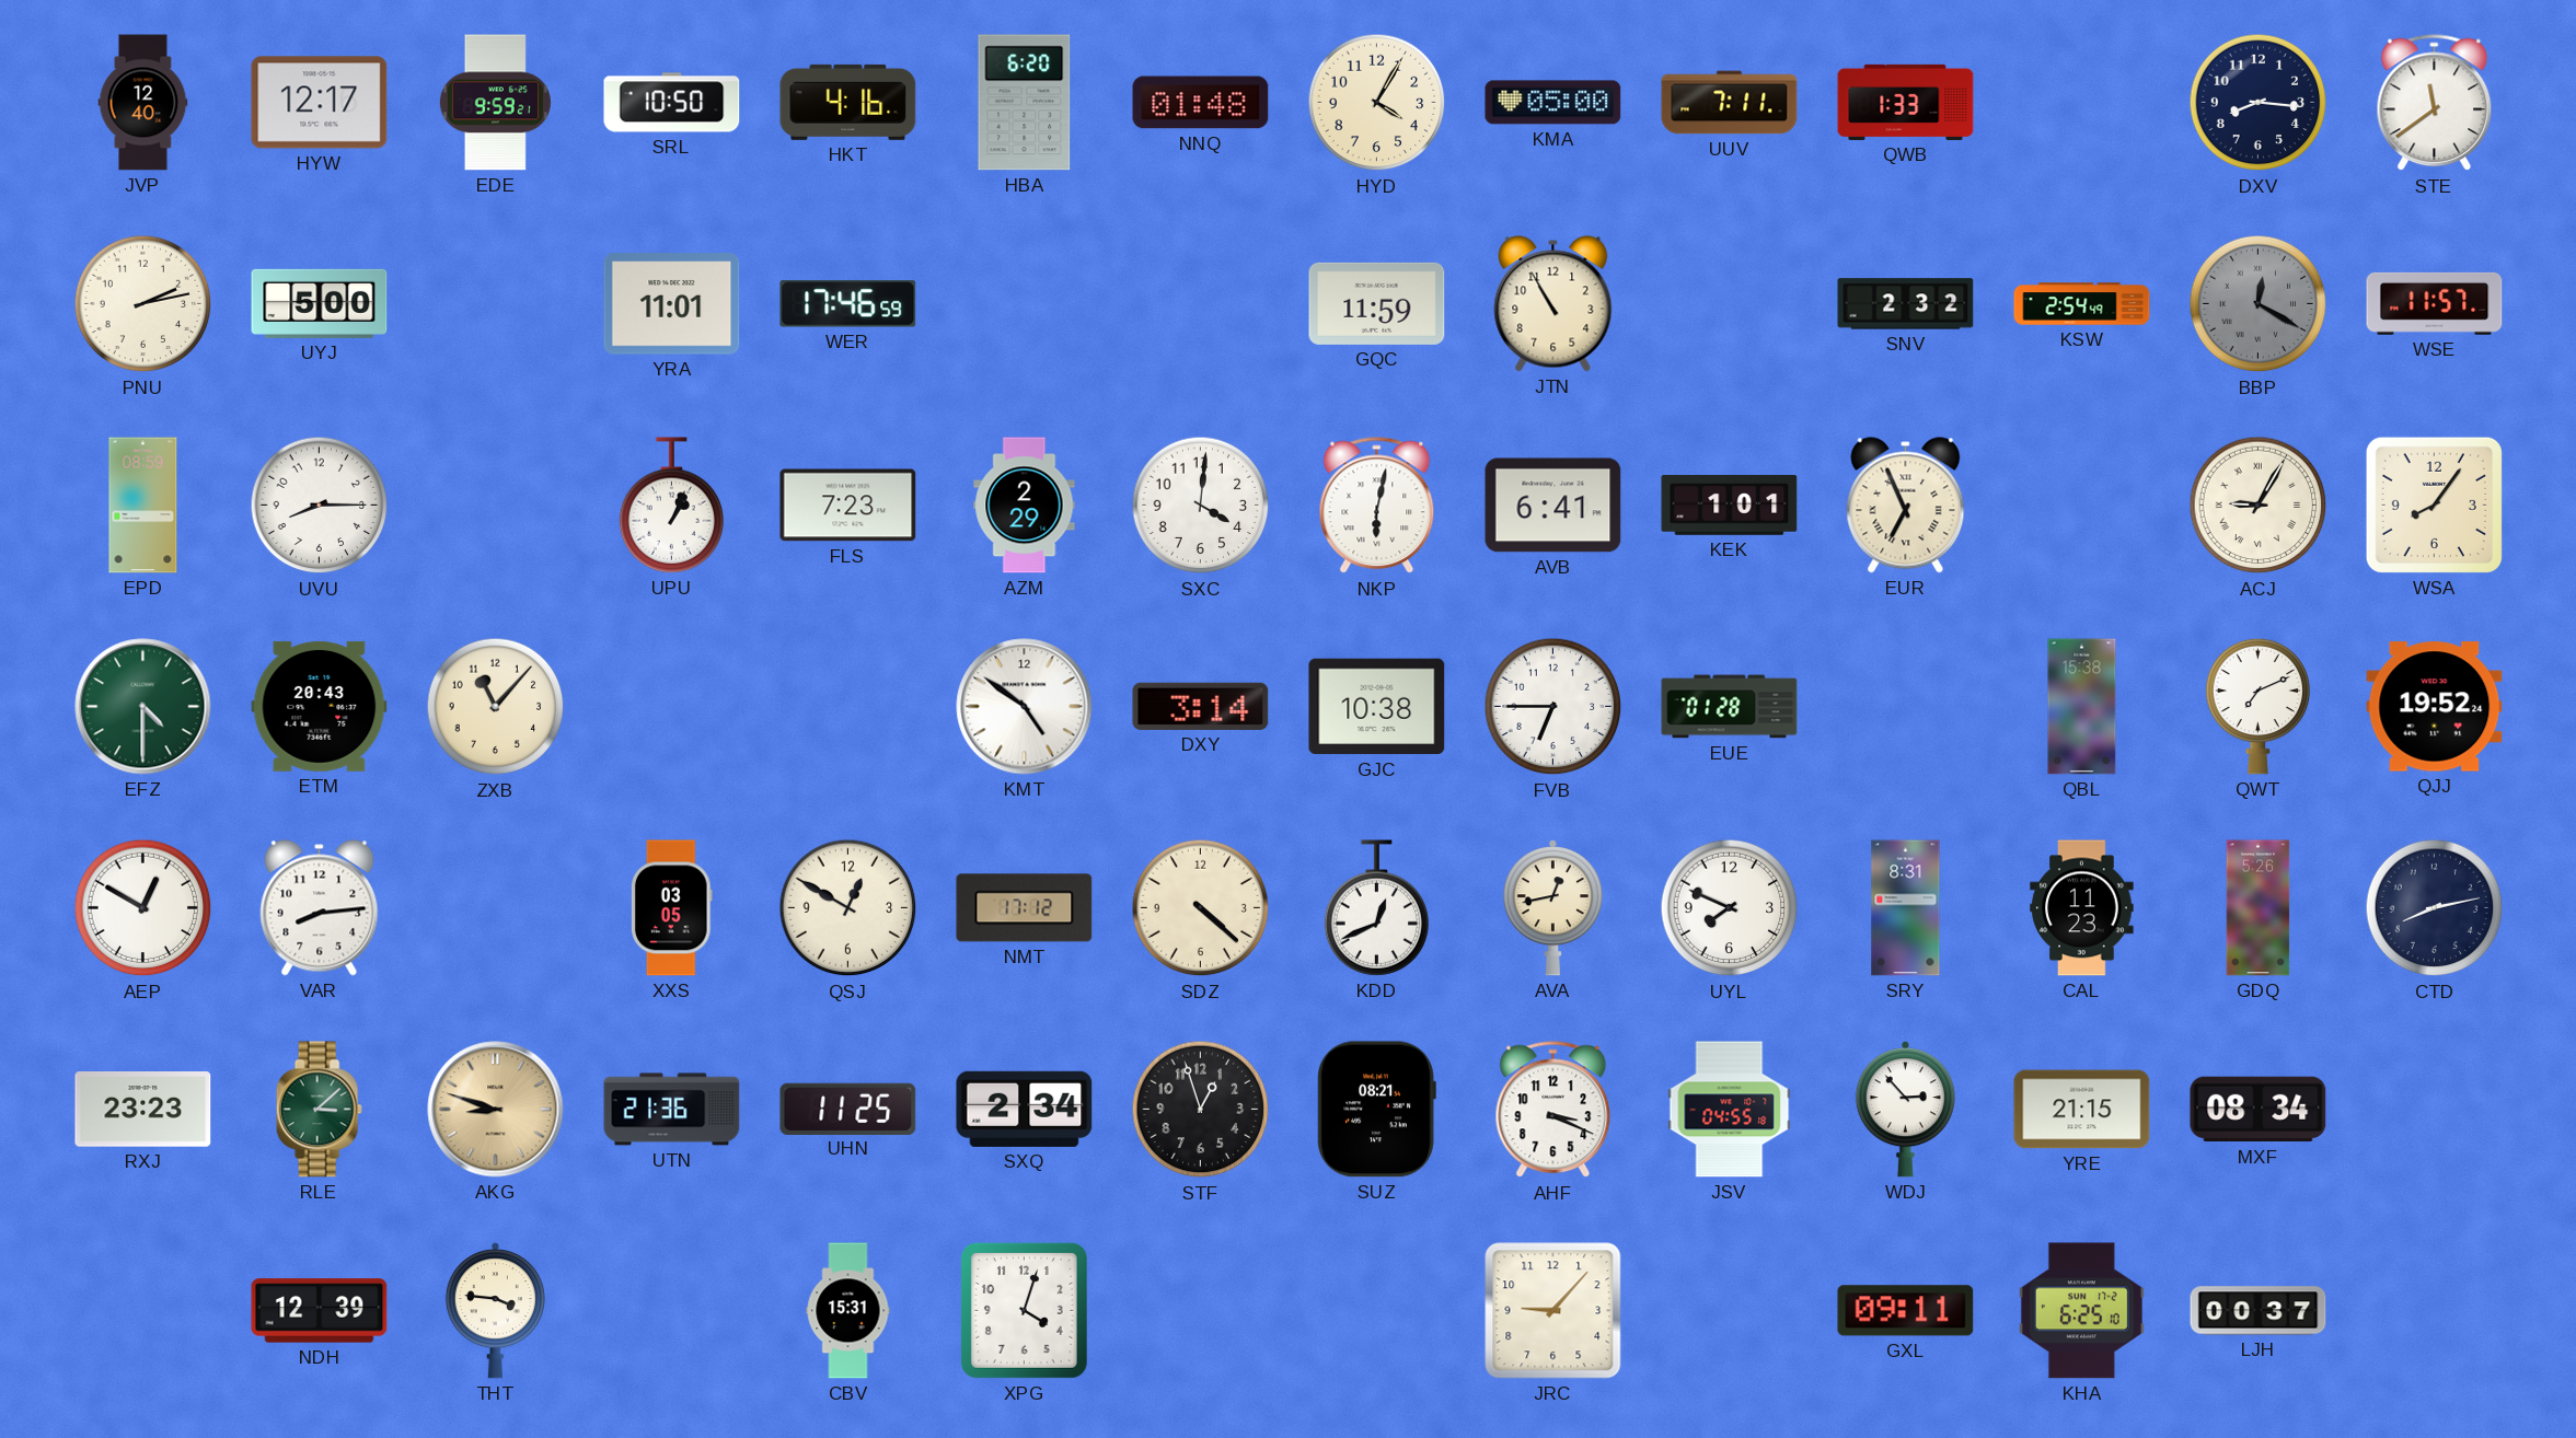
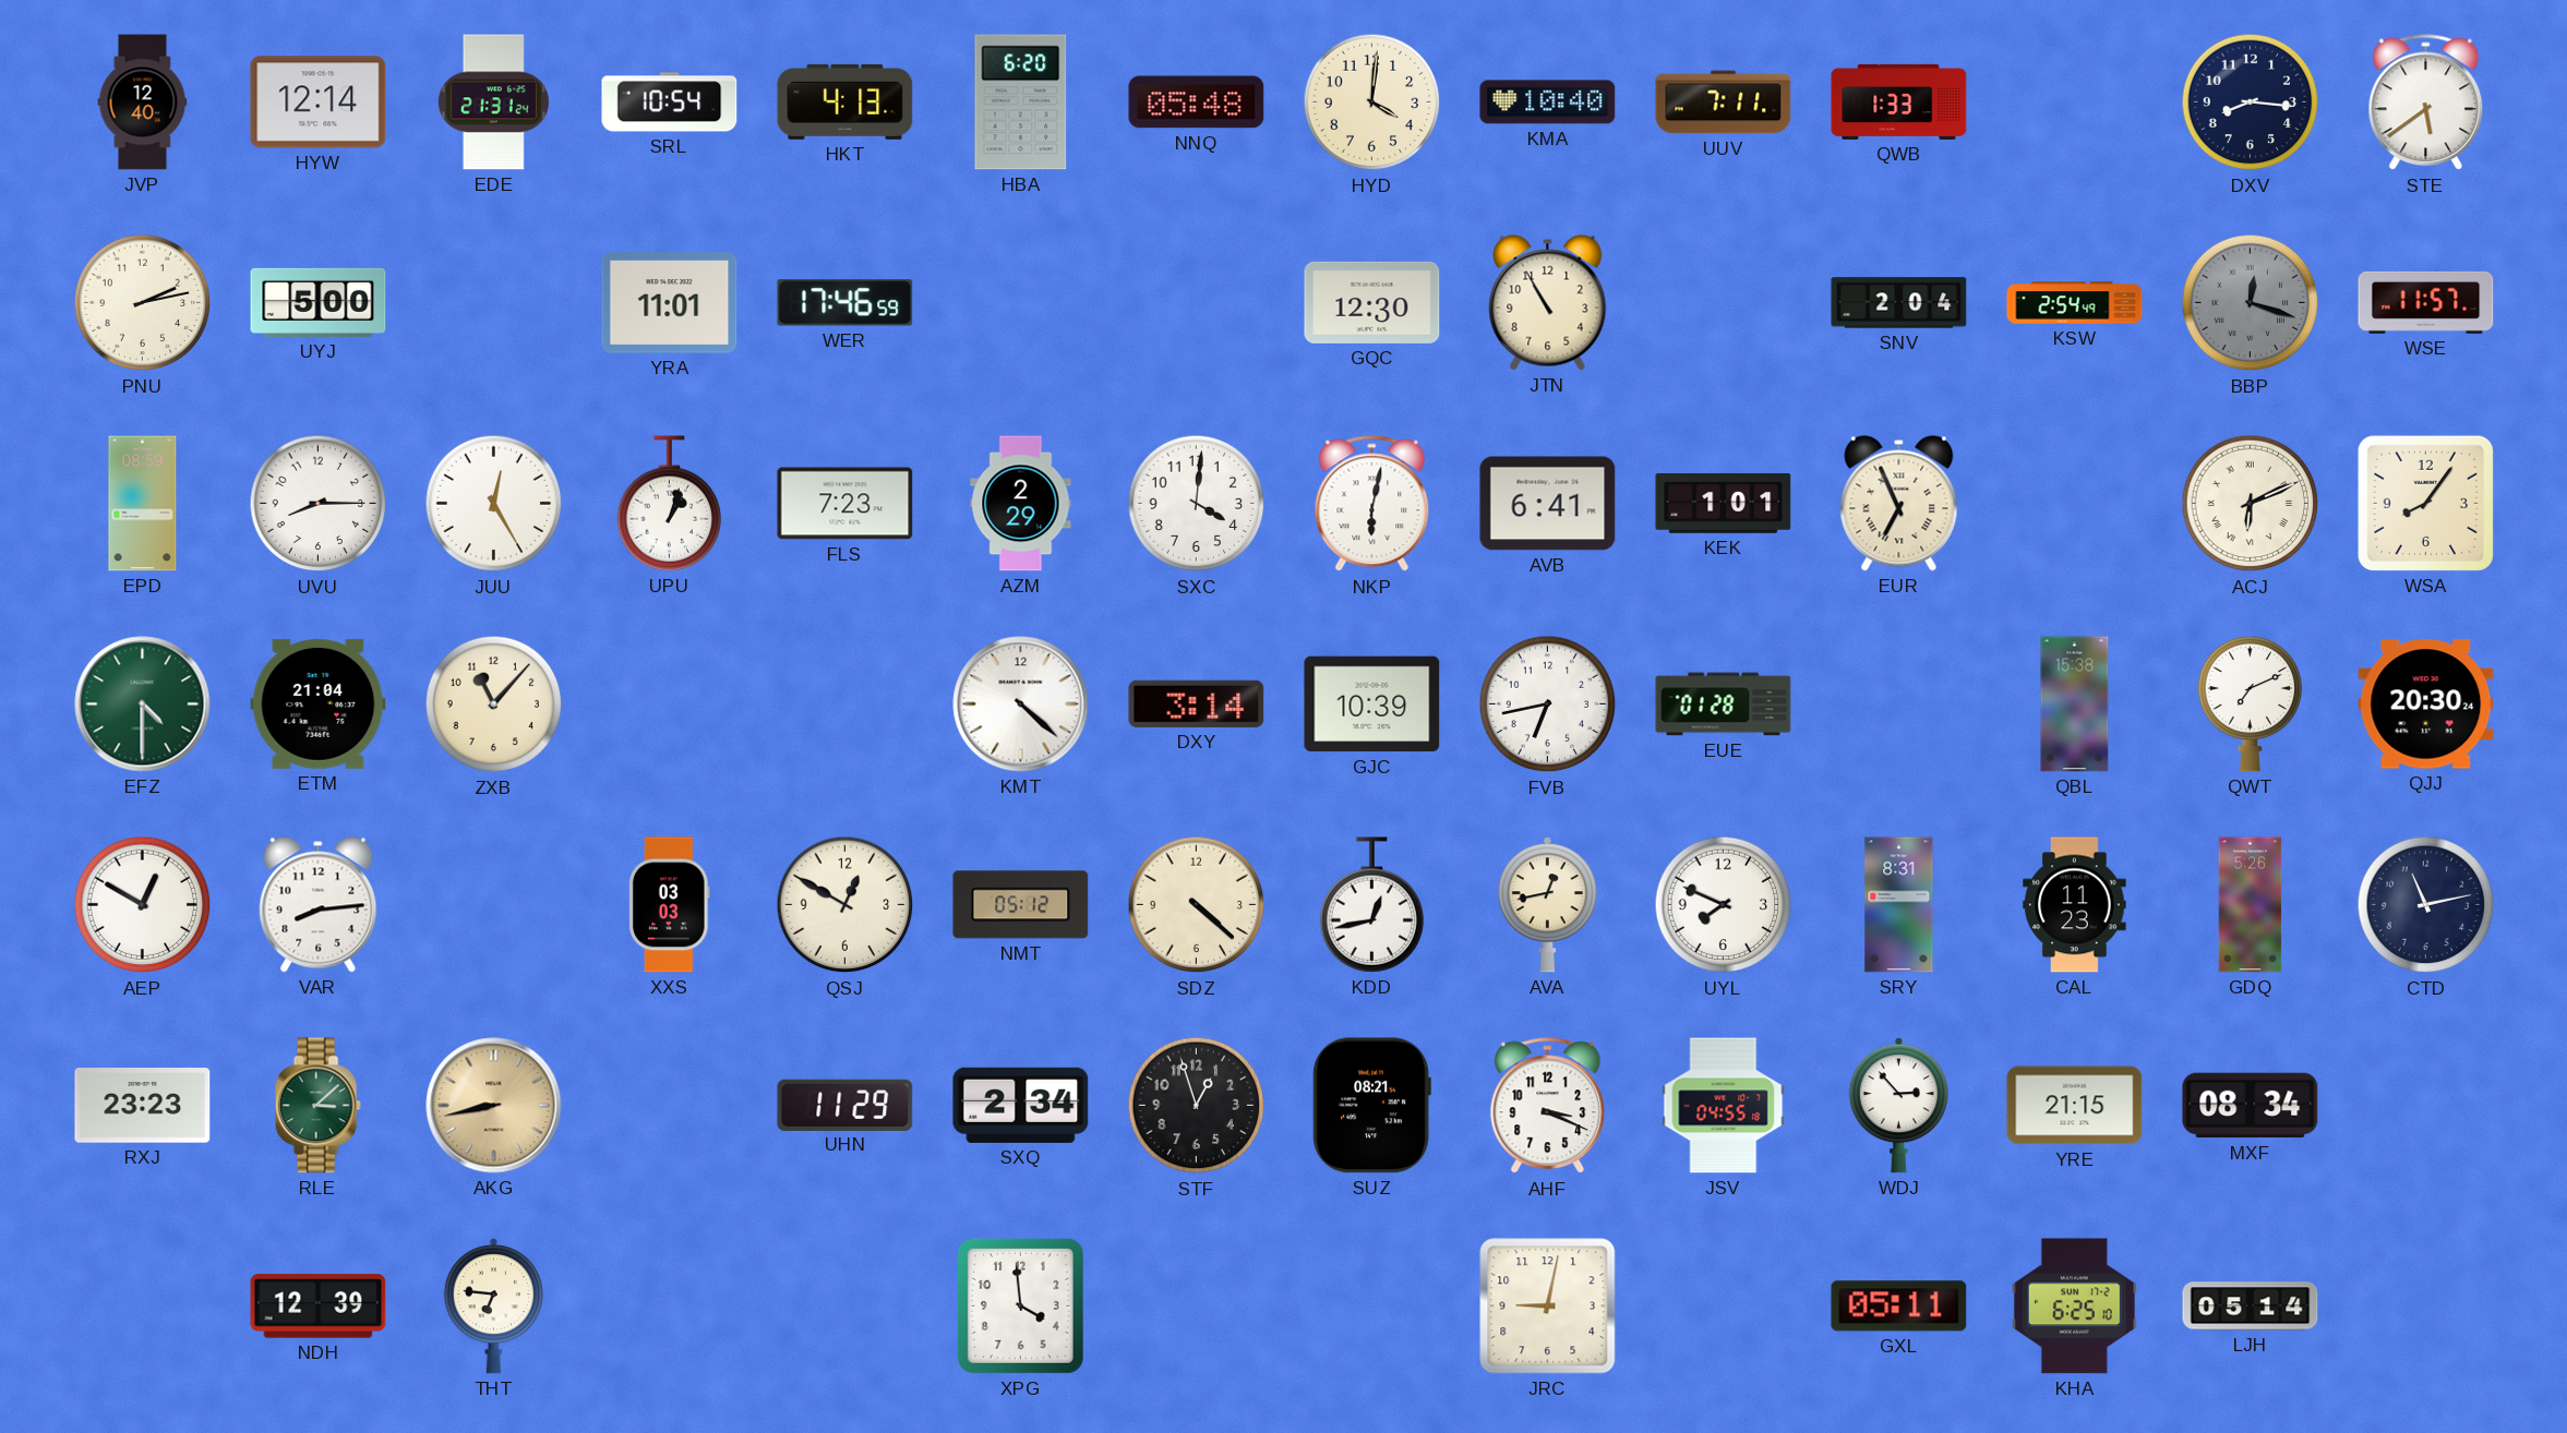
HYW: 12:17 -> 12:14
EDE: 9:59 -> 21:31
SRL: 10:50 -> 10:54
HKT: 4:16 -> 4:13
NNQ: 01:48 -> 05:48
HYD: 4:05 -> 4:01
KMA: 05:00 -> 10:40
STE: 11:39 -> 5:39
GQC: 11:59 -> 12:30
SNV: 2:32 -> 2:04
BBP: 12:20 -> 12:18
JUU: none -> 12:25
UPU: 1:04 -> 1:03
ACJ: 9:05 -> 6:11
ETM: 20:43 -> 21:04
KMT: 4:51 -> 4:22
GJC: 10:38 -> 10:39
FVB: 6:45 -> 6:43
QJJ: 19:52 -> 20:30
XXS: 03:05 -> 03:03
NMT: 17:12 -> 05:12
KDD: 12:41 -> 12:43
CTD: 8:13 -> 11:13
AKG: 8:48 -> 8:43
UTN: 21:36 -> none
UHN: 11:25 -> 11:29
THT: 3:46 -> 6:46
CBV: 15:31 -> none
XPG: 4:03 -> 3:59
JRC: 9:07 -> 9:02
GXL: 09:11 -> 05:11
LJH: 00:37 -> 05:14
